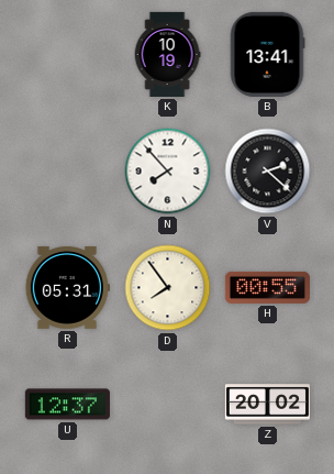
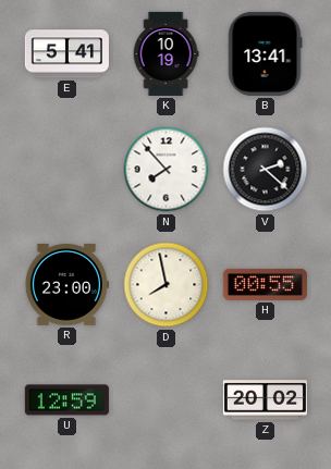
E: none -> 5:41
R: 05:31 -> 23:00
D: 7:54 -> 7:58
U: 12:37 -> 12:59
